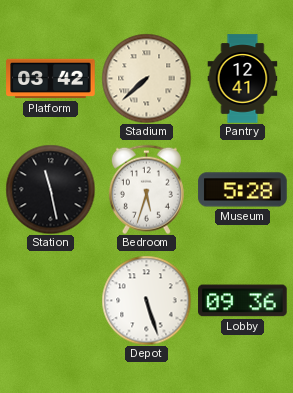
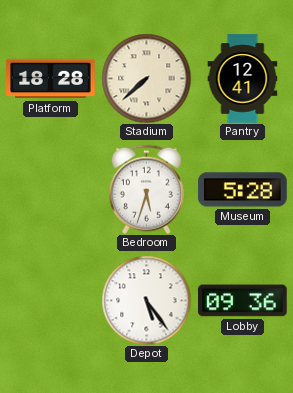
Platform: 03:42 -> 18:28
Station: 11:28 -> none
Depot: 5:27 -> 5:24
